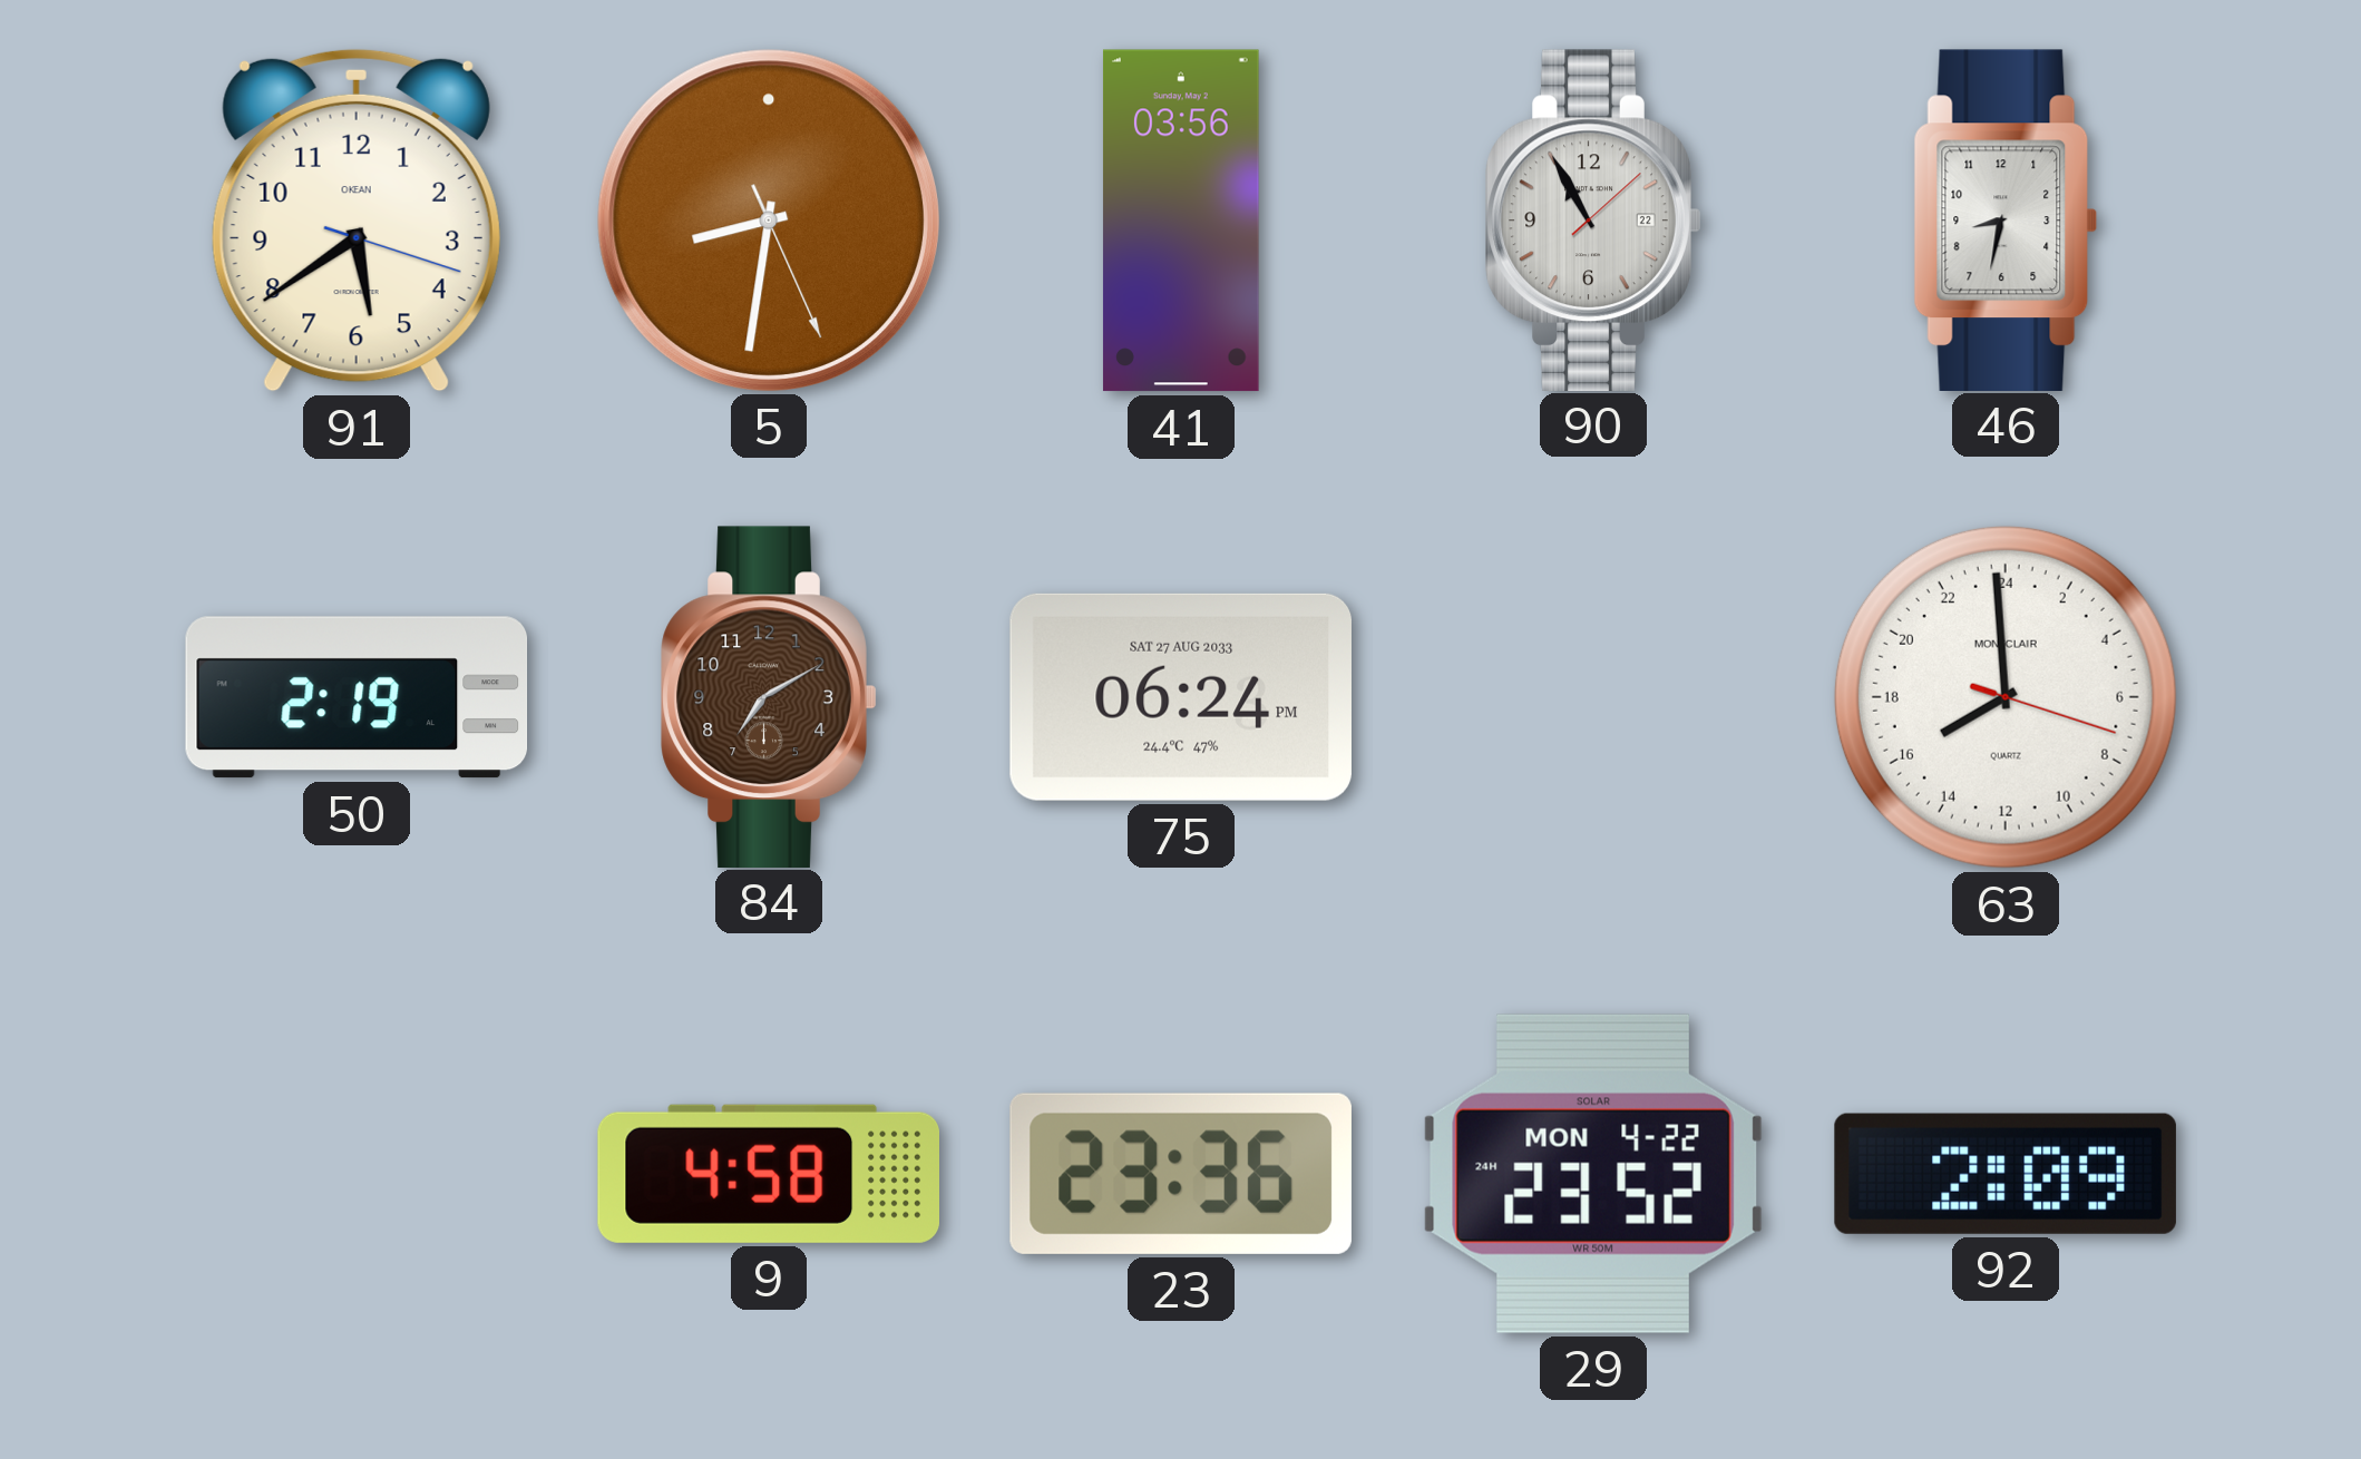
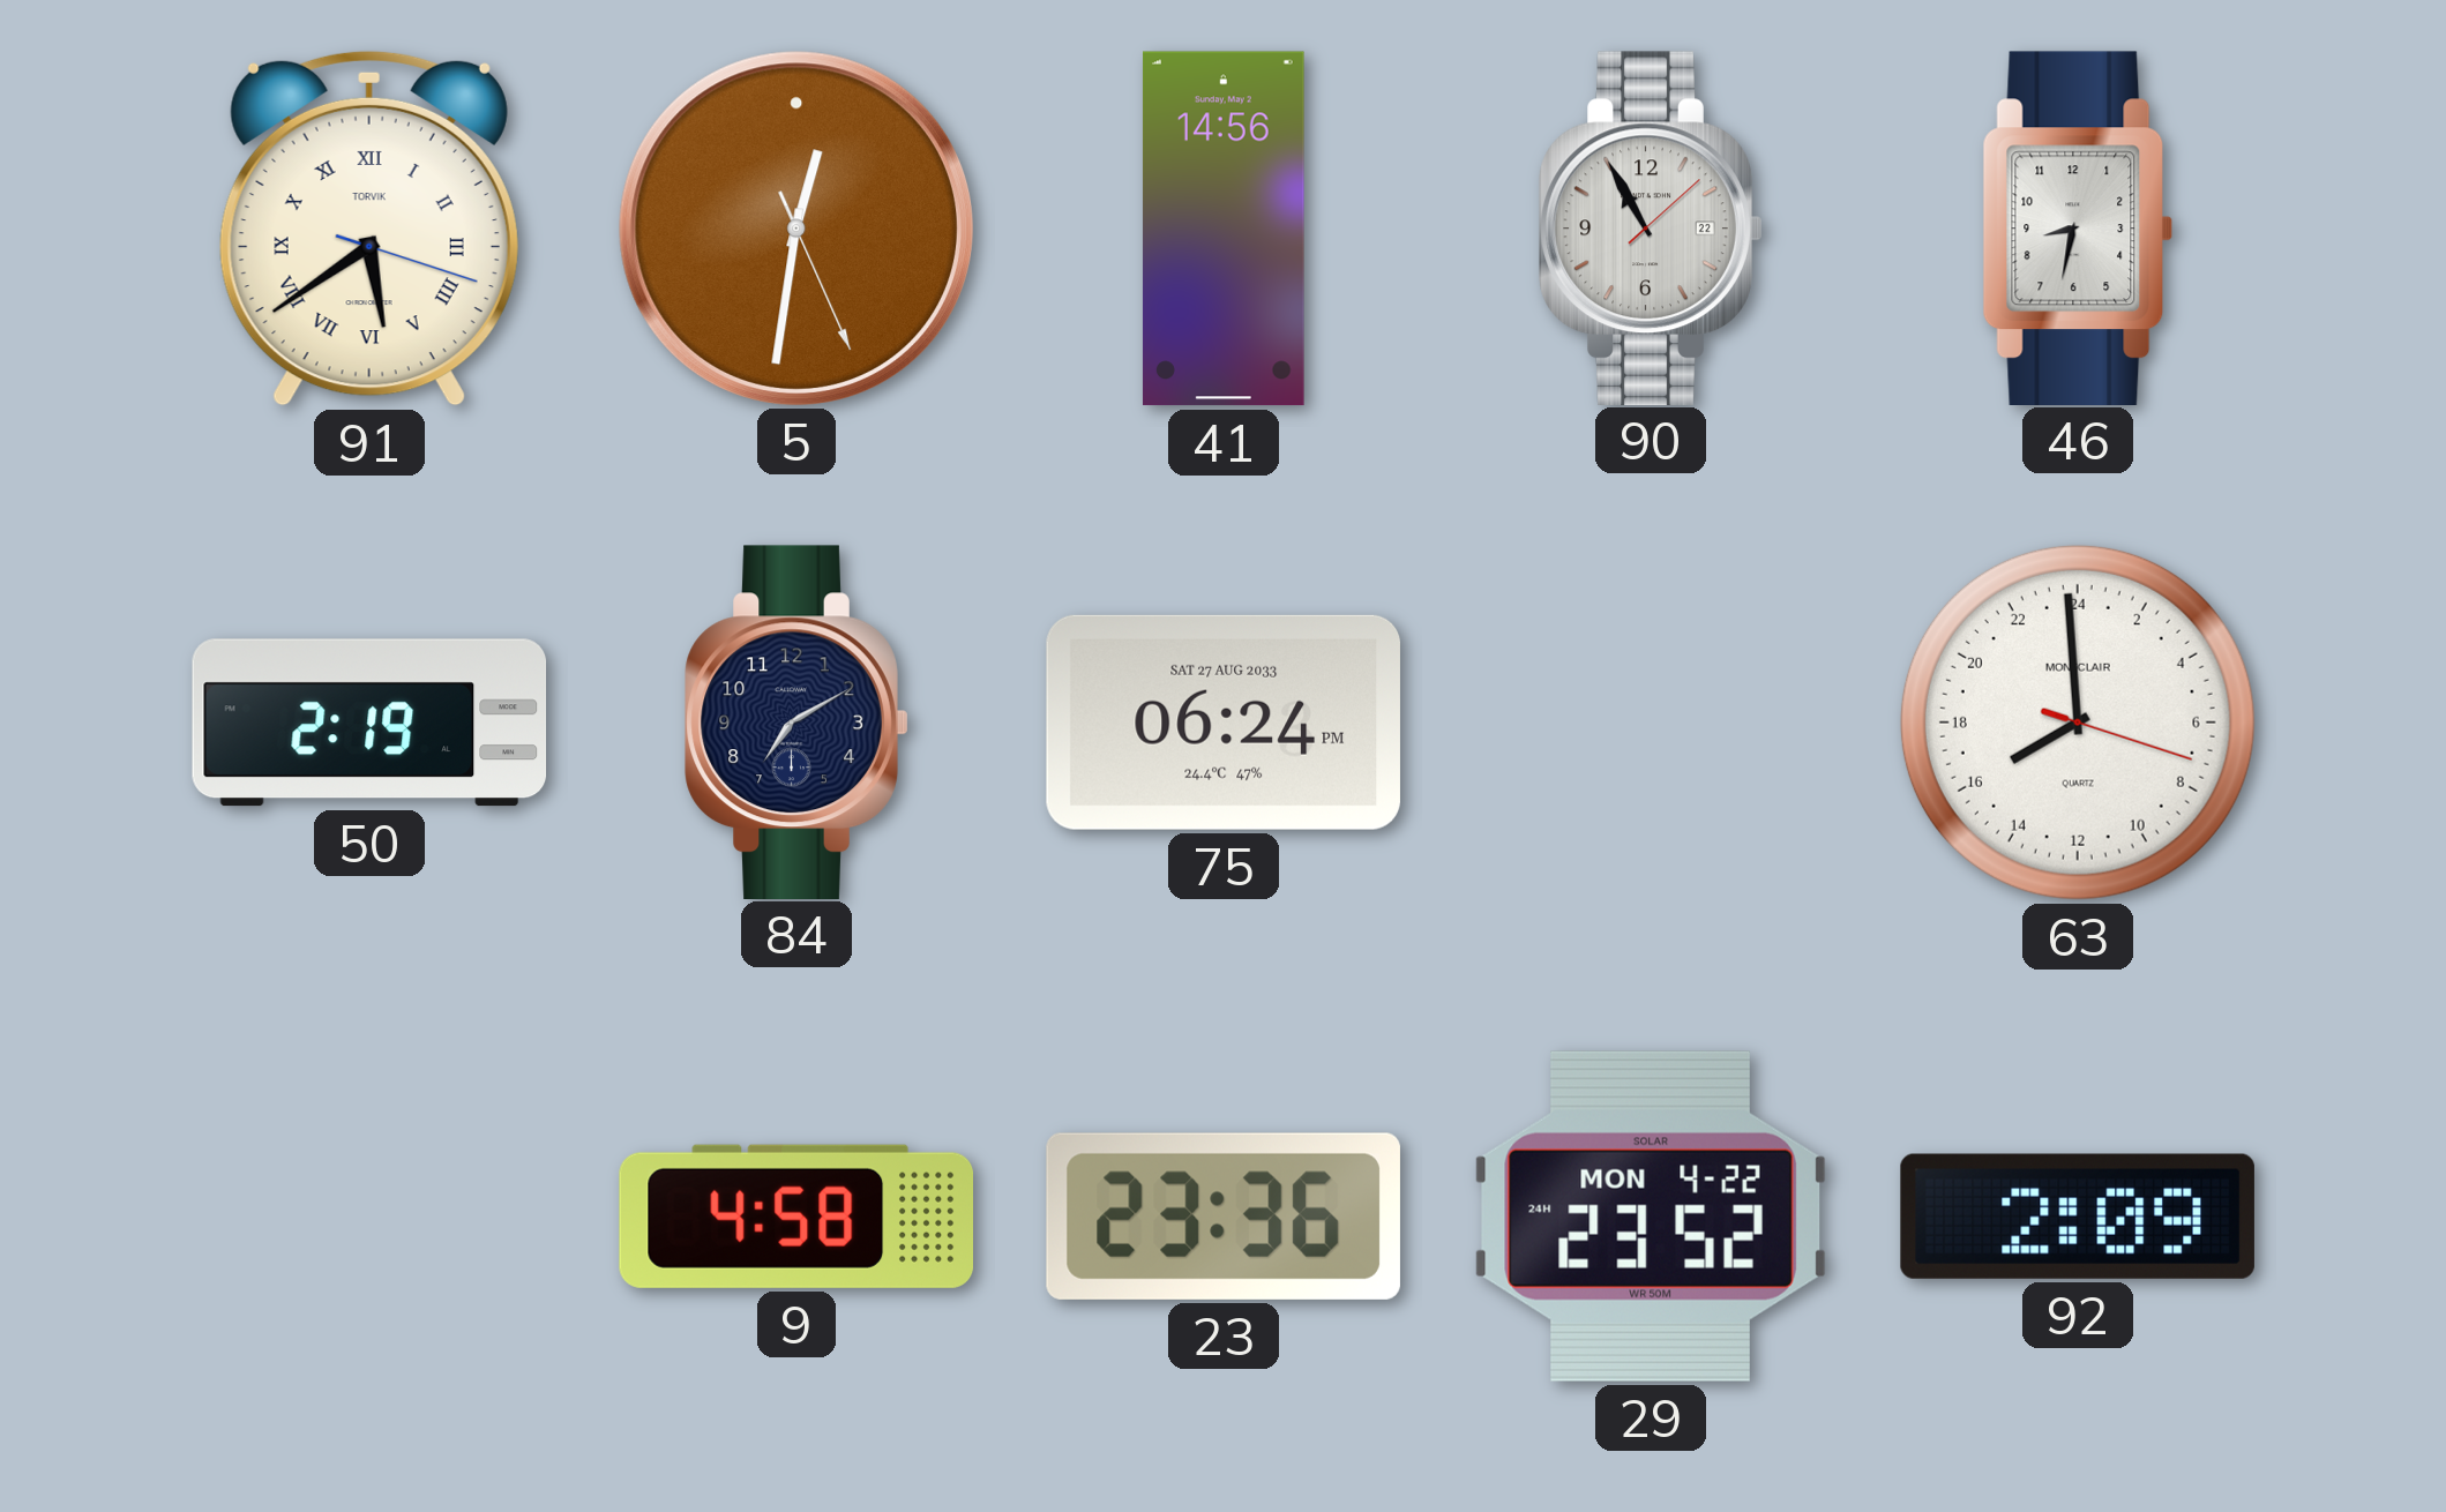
91 numerals: Arabic -> Roman
91 brand: OKEAN -> TORVIK
5: 8:31 -> 12:31
41: 03:56 -> 14:56
84 dial: brown -> navy
